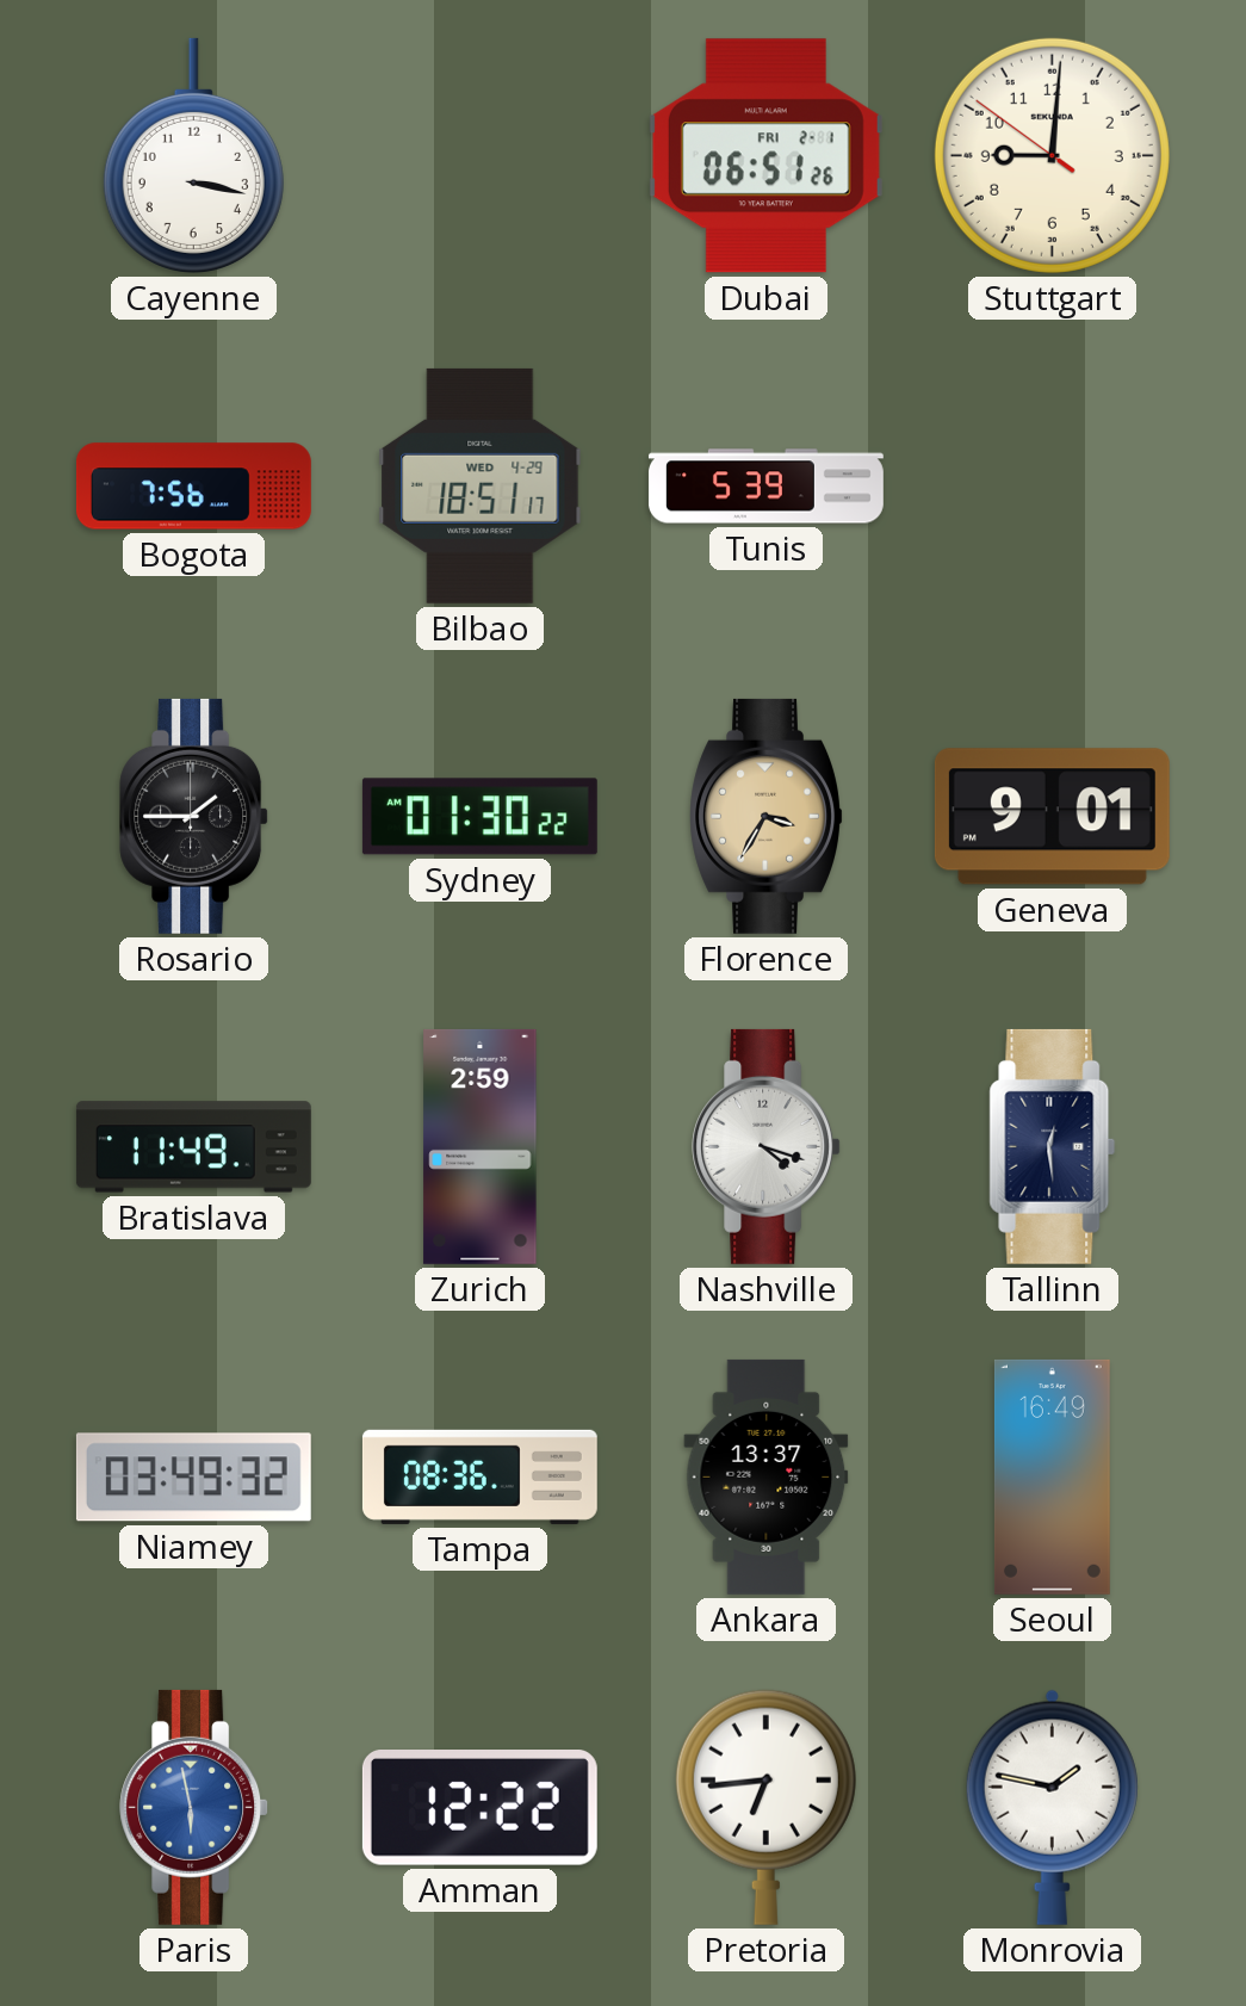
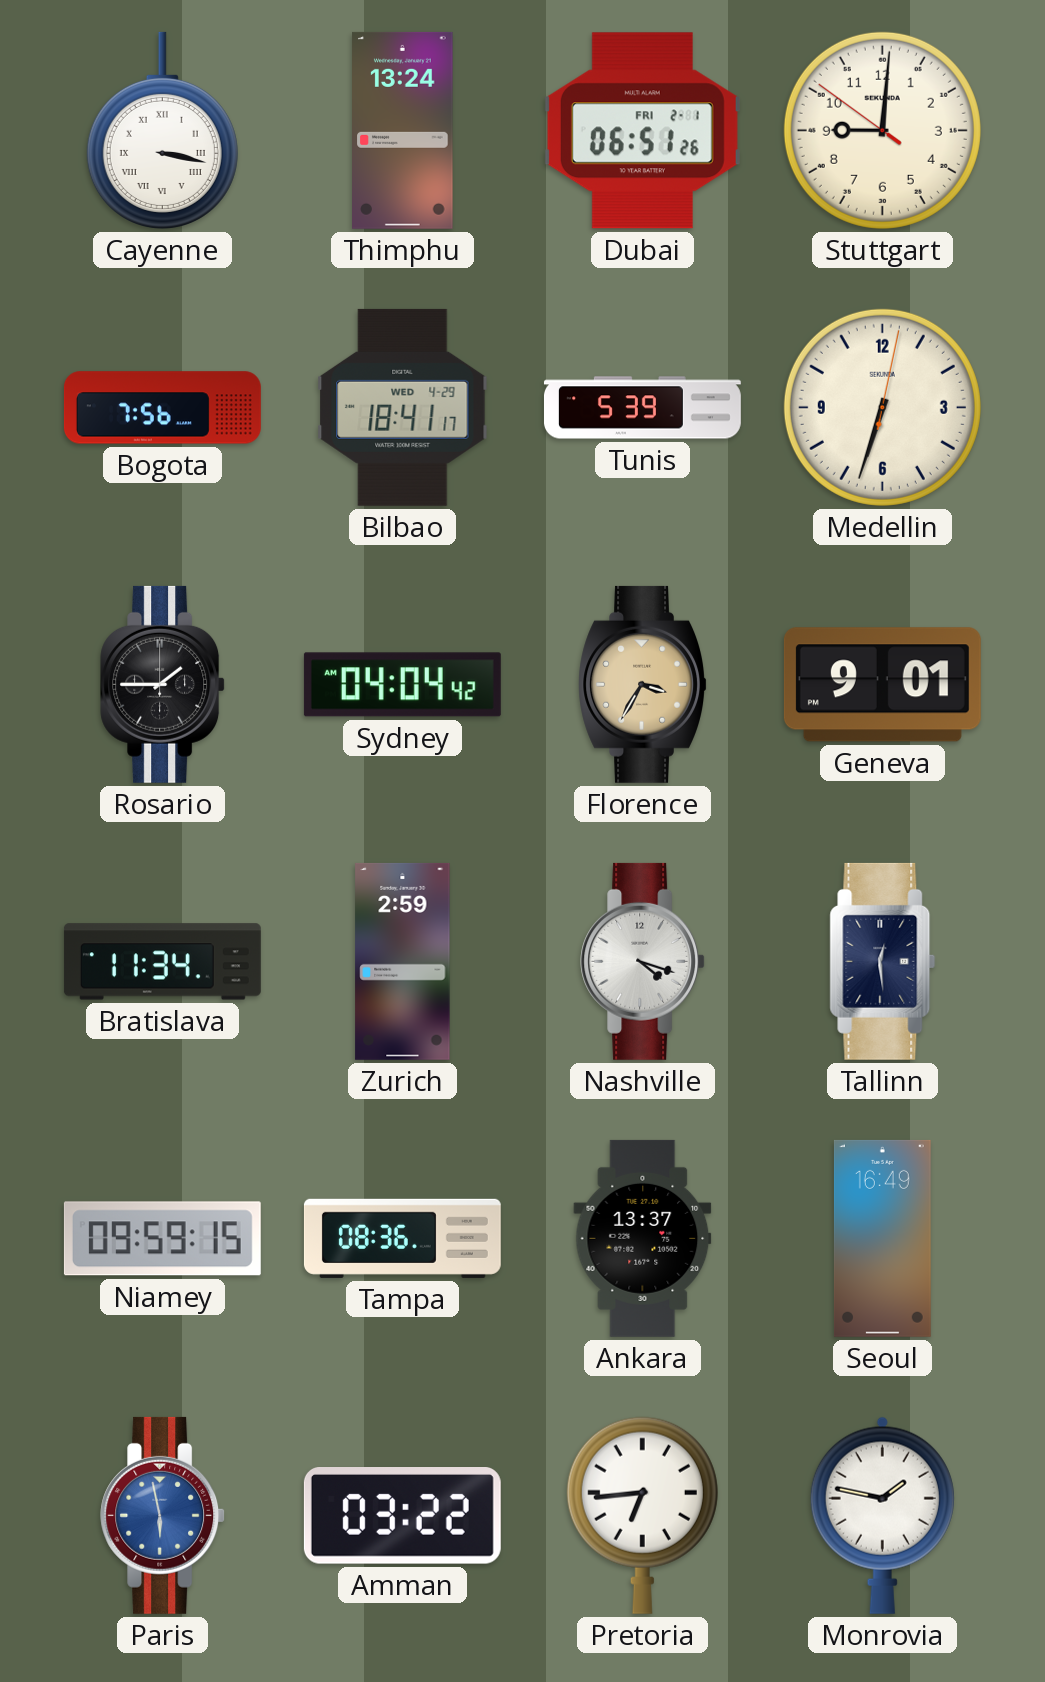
Cayenne numerals: Arabic -> Roman
Thimphu: none -> 13:24
Bilbao: 18:51 -> 18:41
Medellin: none -> 6:33
Sydney: 01:30 -> 04:04
Bratislava: 11:49 -> 11:34
Niamey: 03:49 -> 09:59
Amman: 12:22 -> 03:22
